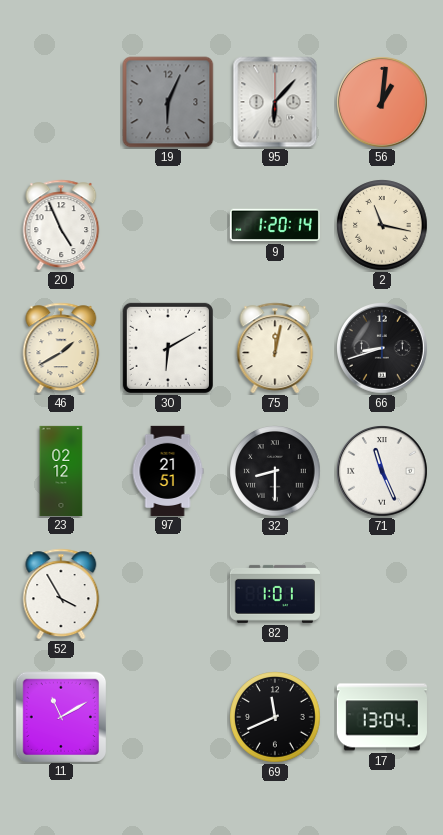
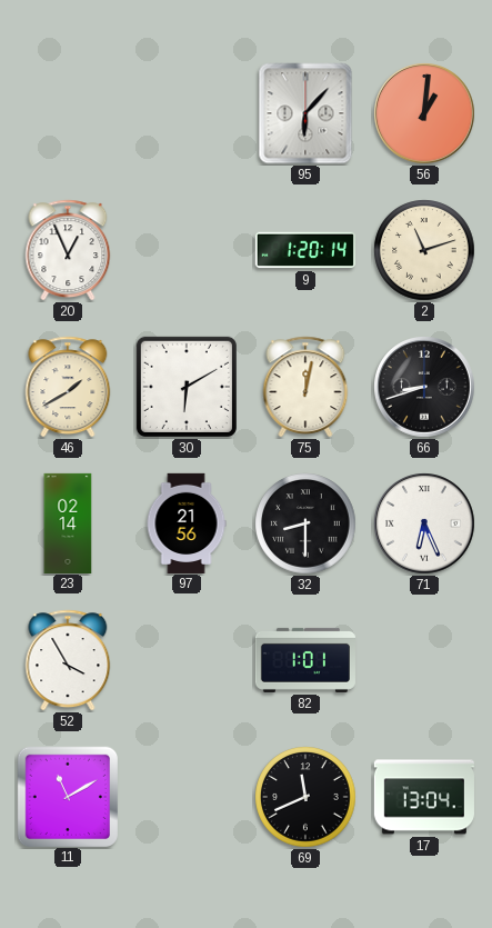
19: 6:04 -> none
20: 4:56 -> 12:56
2: 11:17 -> 11:12
23: 02:12 -> 02:14
97: 21:51 -> 21:56
71: 11:26 -> 6:26
